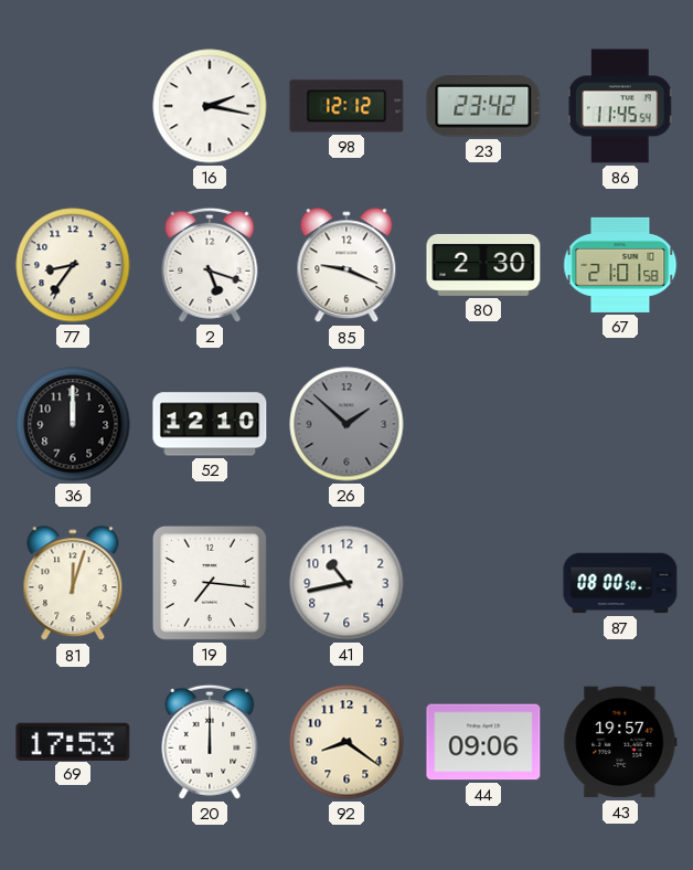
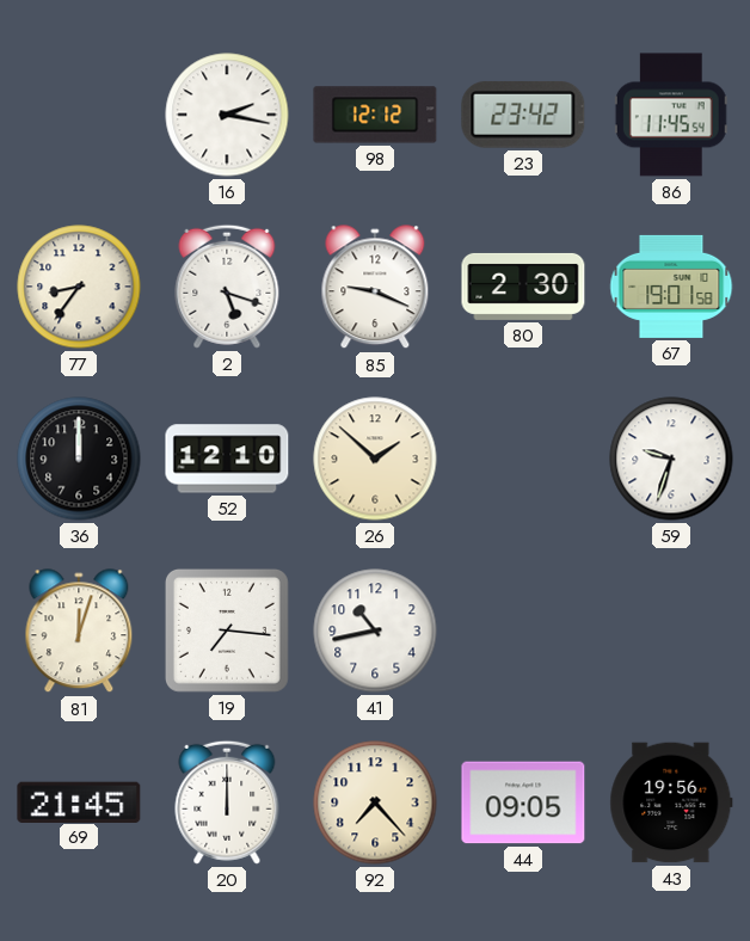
67: 21:01 -> 19:01
26 dial: grey -> cream
59: none -> 9:33
87: 08:00 -> none
69: 17:53 -> 21:45
92: 8:21 -> 7:23
44: 09:06 -> 09:05
43: 19:57 -> 19:56
